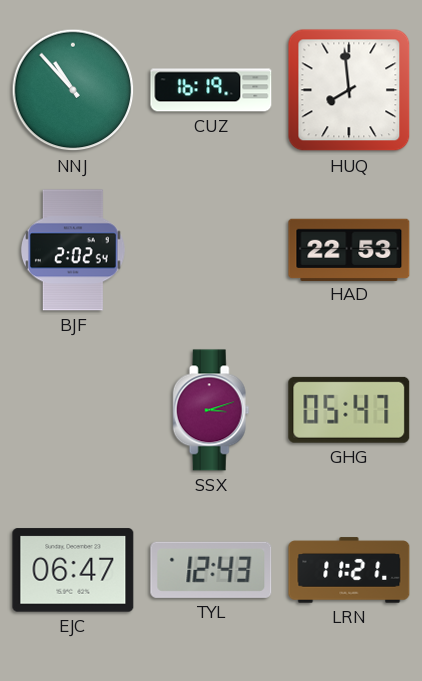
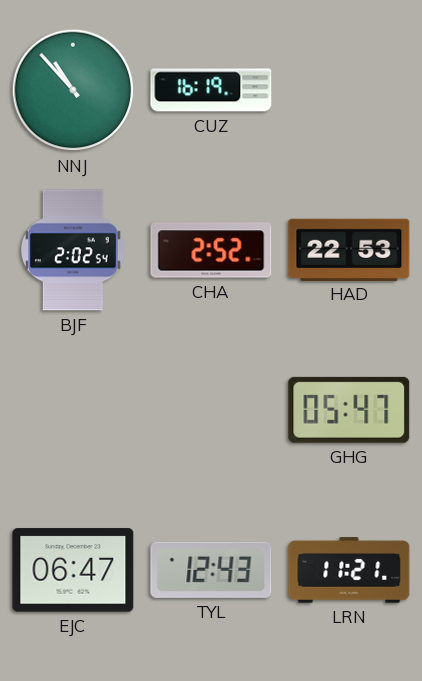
HUQ: 7:59 -> none
CHA: none -> 2:52
SSX: 3:12 -> none
